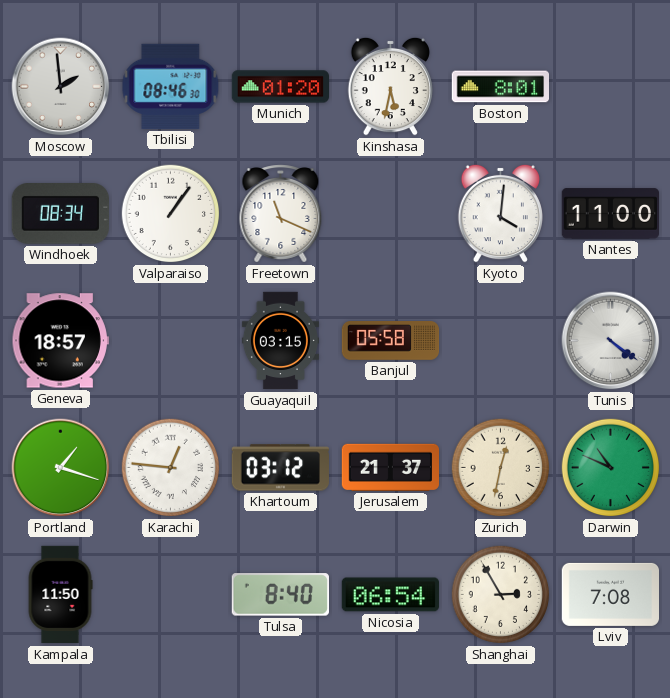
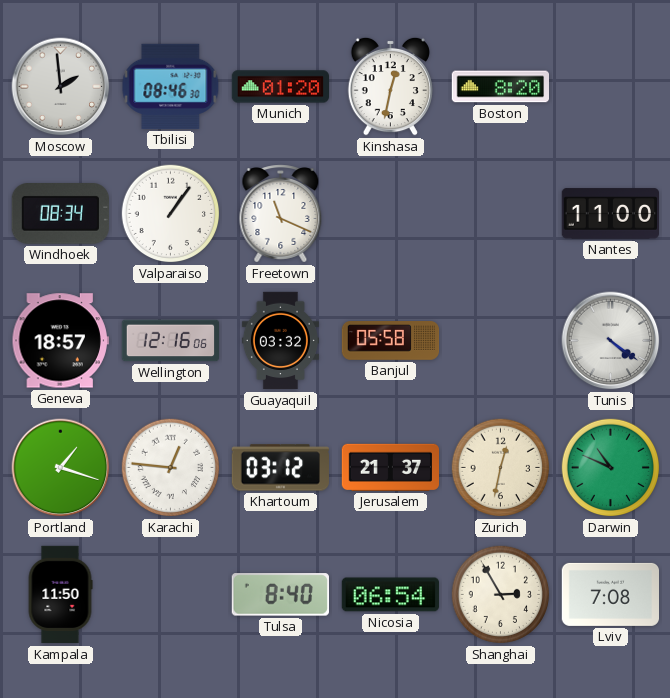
Kinshasa: 5:32 -> 12:32
Boston: 8:01 -> 8:20
Kyoto: 4:01 -> none
Wellington: none -> 12:16
Guayaquil: 03:15 -> 03:32
